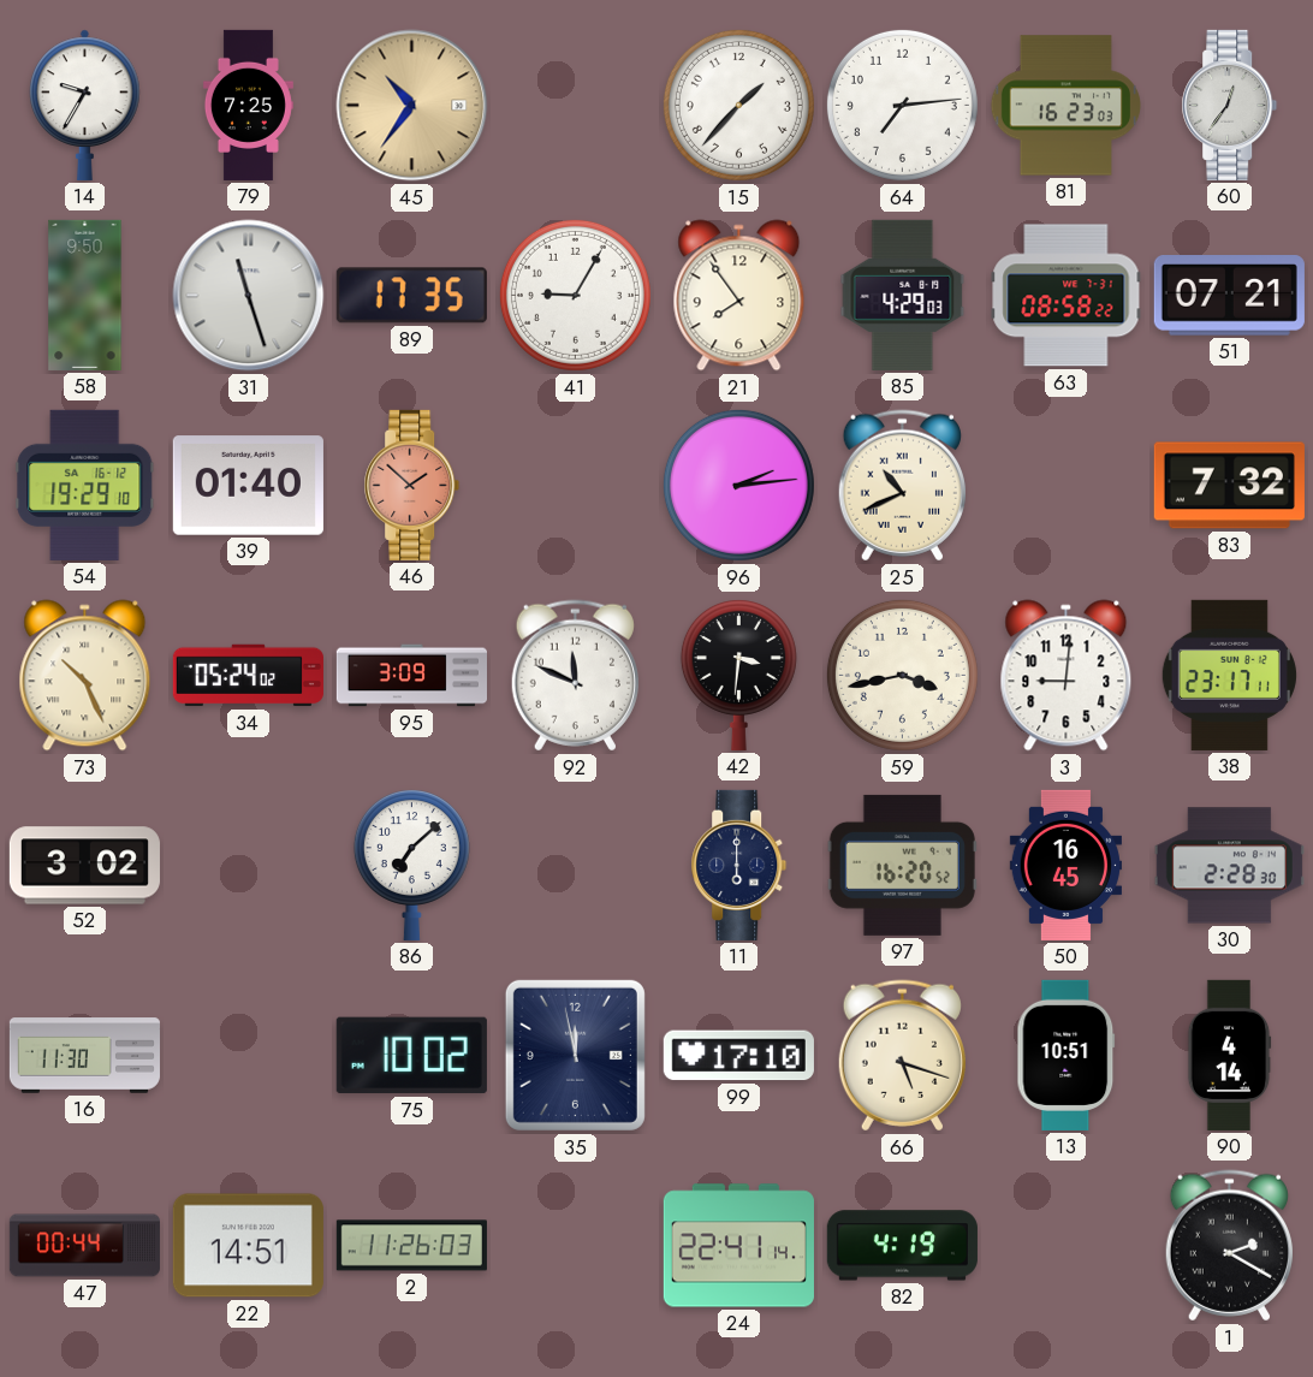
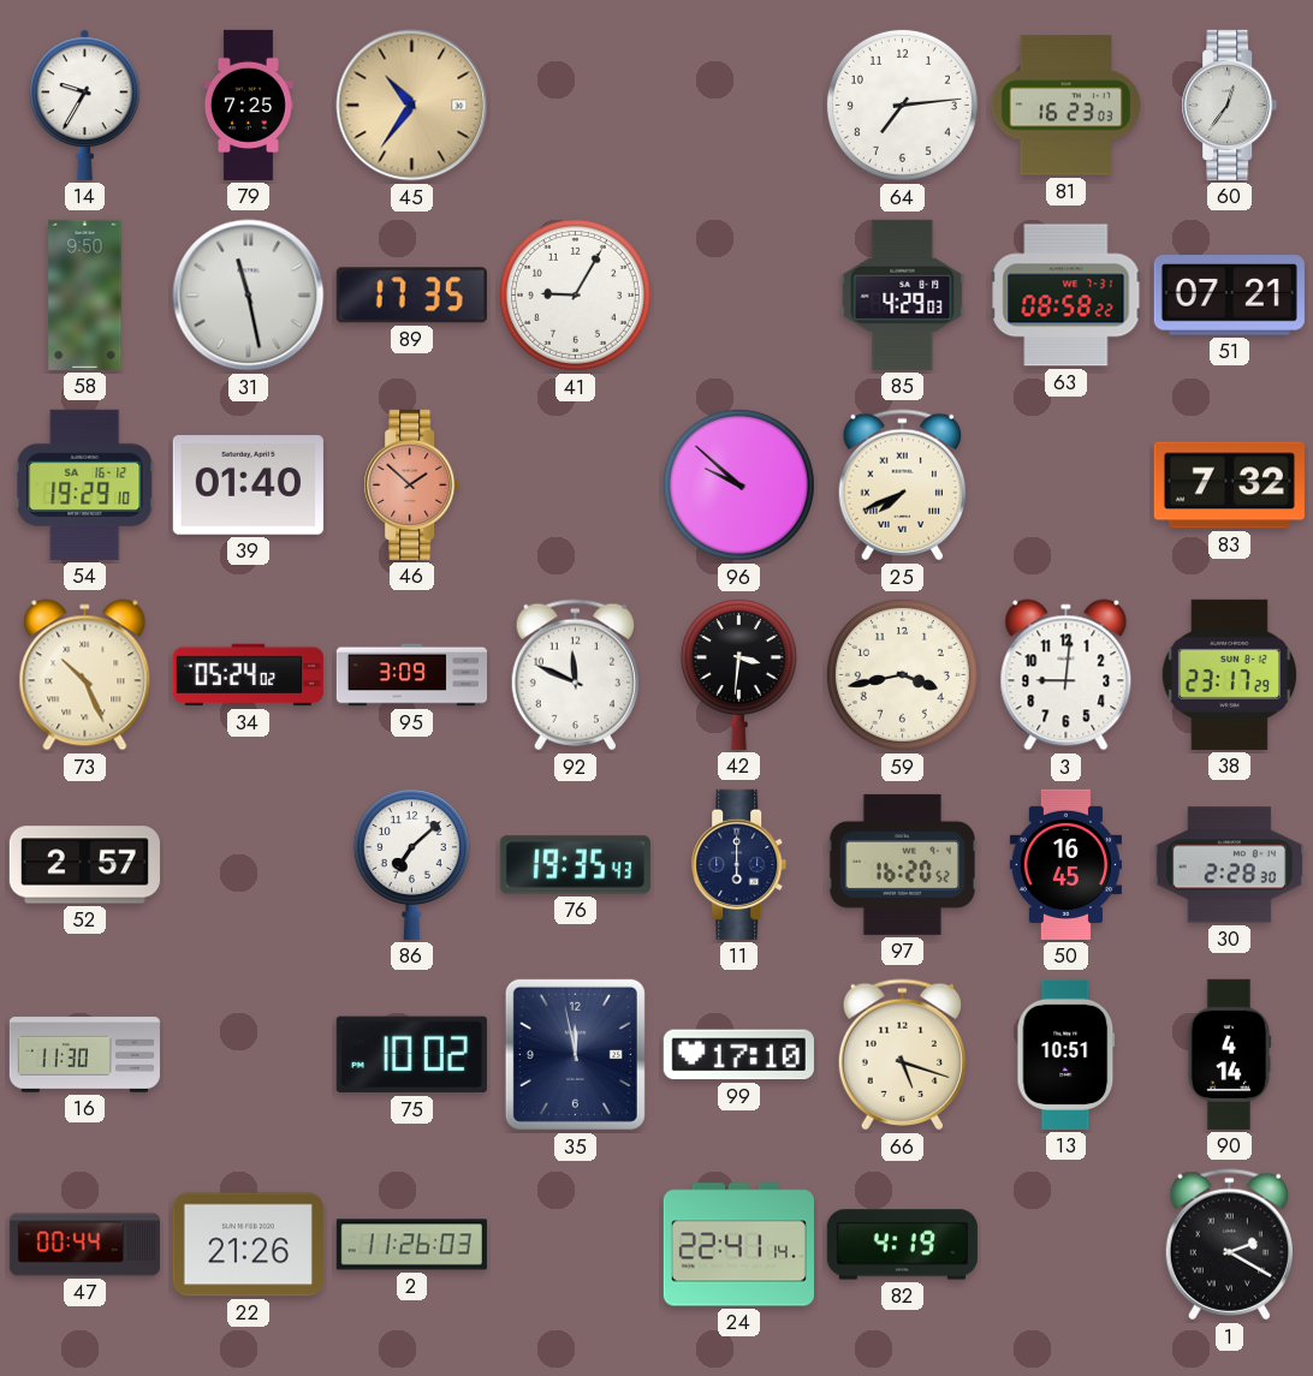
15: 1:37 -> none
31: 11:27 -> 11:28
21: 7:54 -> none
96: 2:14 -> 9:52
25: 10:41 -> 7:41
38: 23:17:11 -> 23:17:29
52: 3:02 -> 2:57
76: none -> 19:35
22: 14:51 -> 21:26
